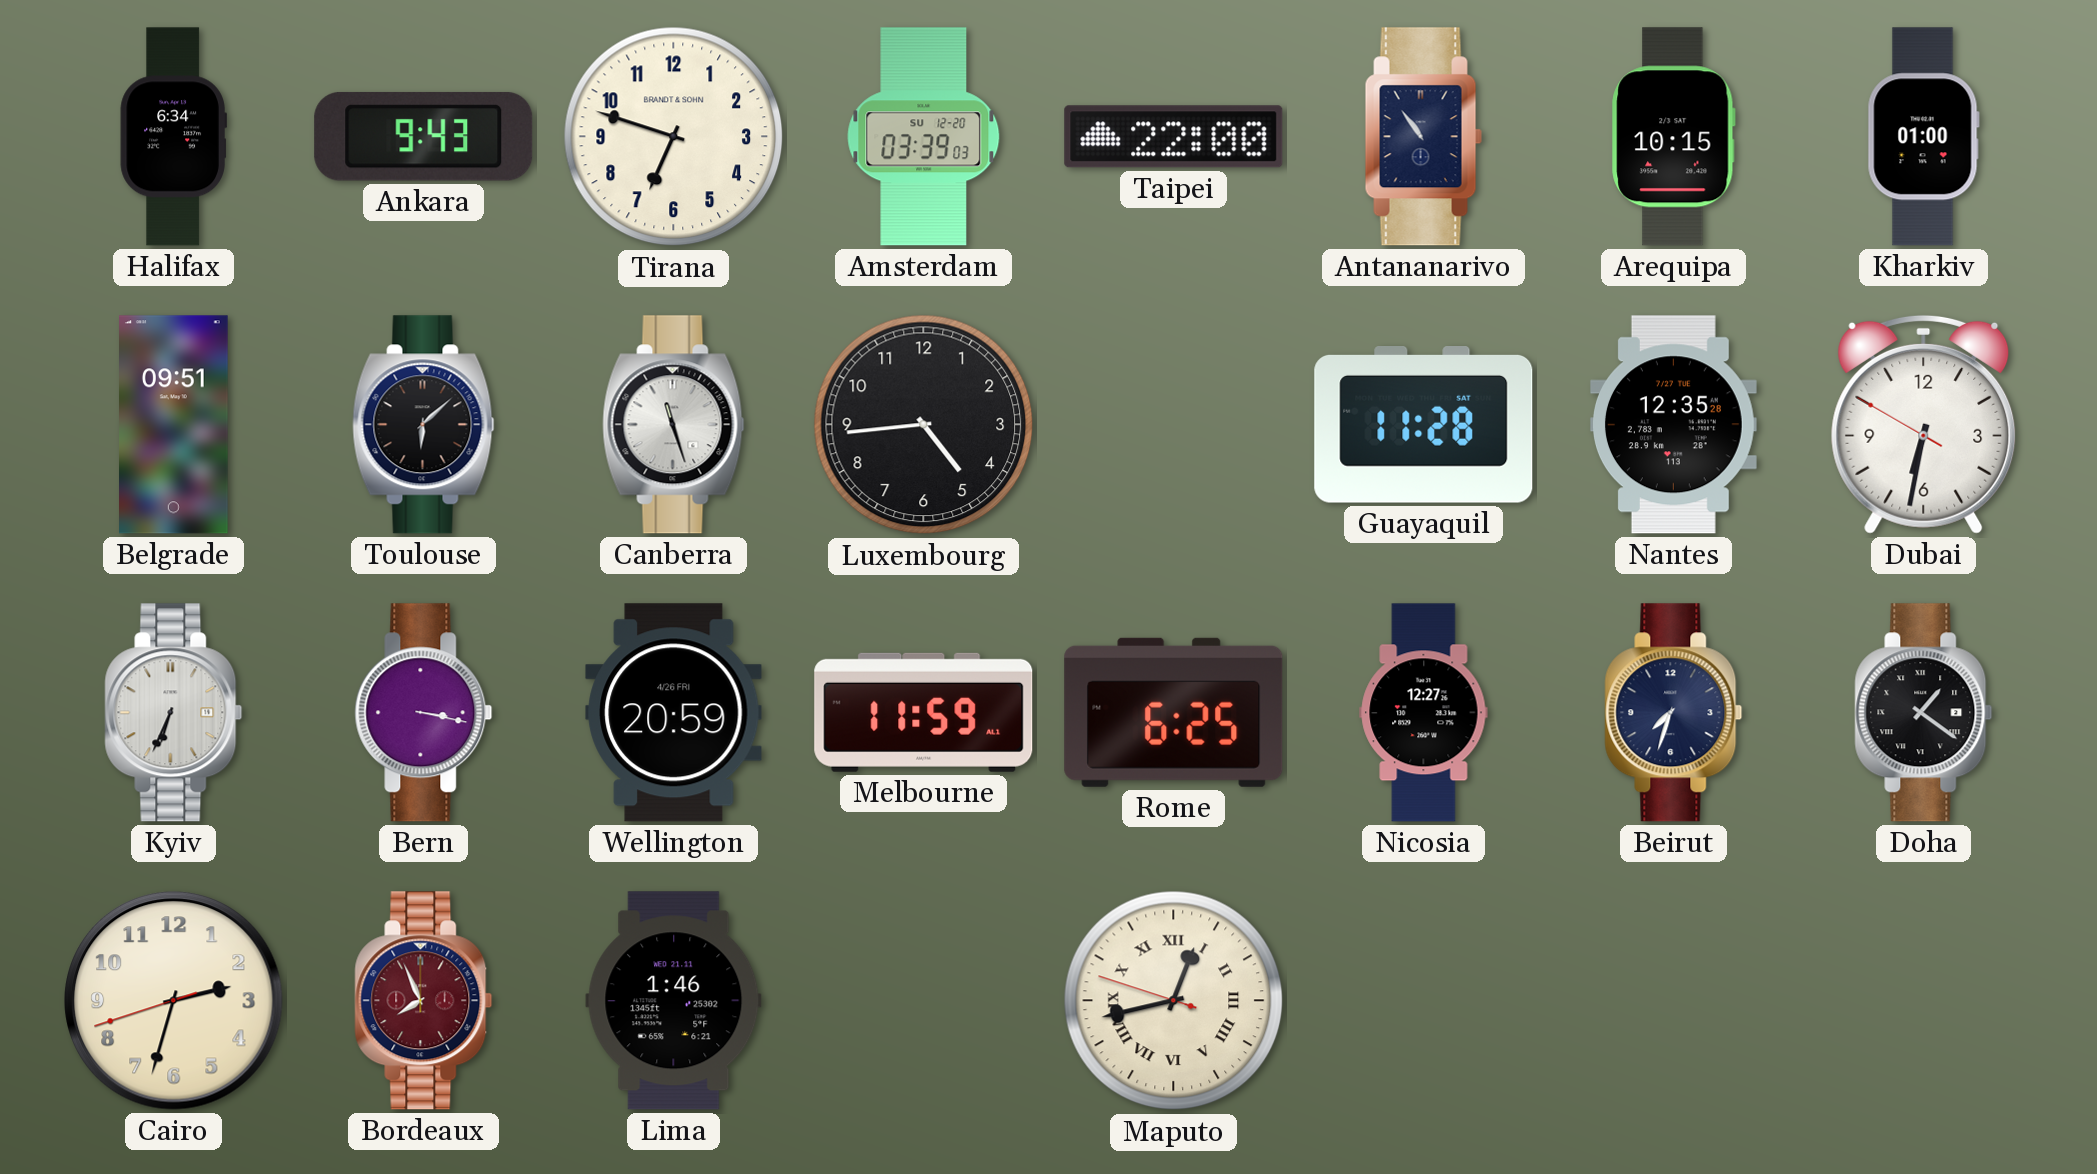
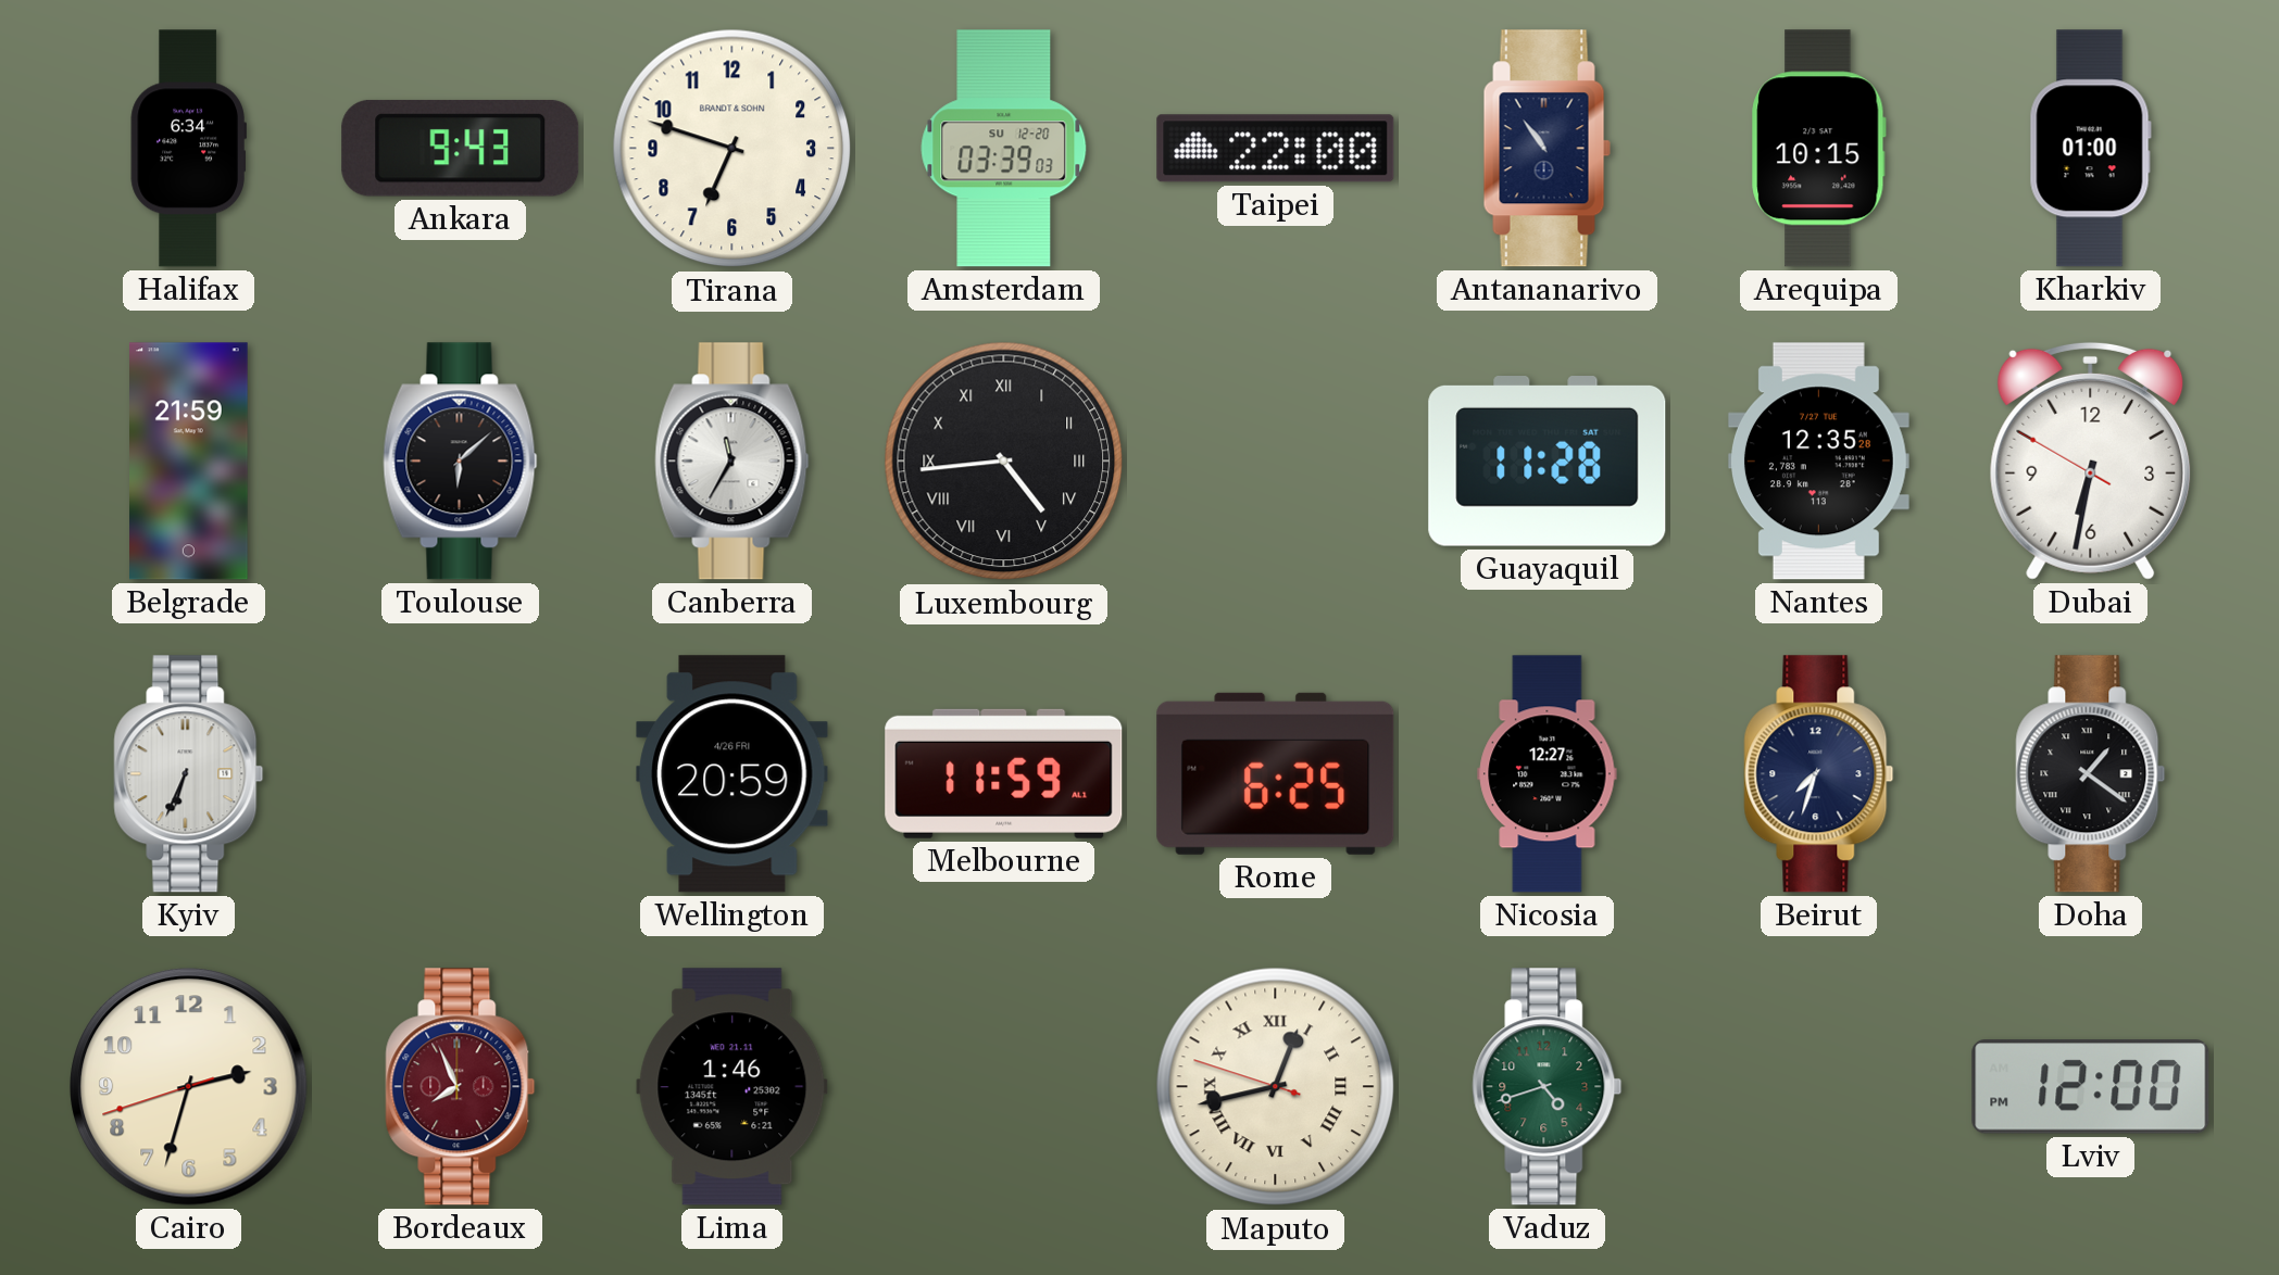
Belgrade: 09:51 -> 21:59
Canberra: 11:27 -> 11:35
Luxembourg numerals: Arabic -> Roman
Bern: 3:17 -> none
Vaduz: none -> 4:42
Lviv: none -> 12:00
